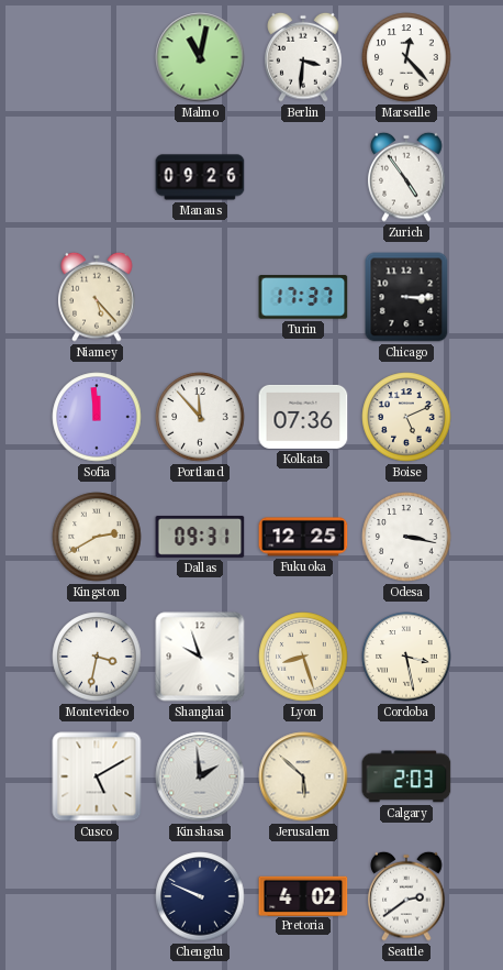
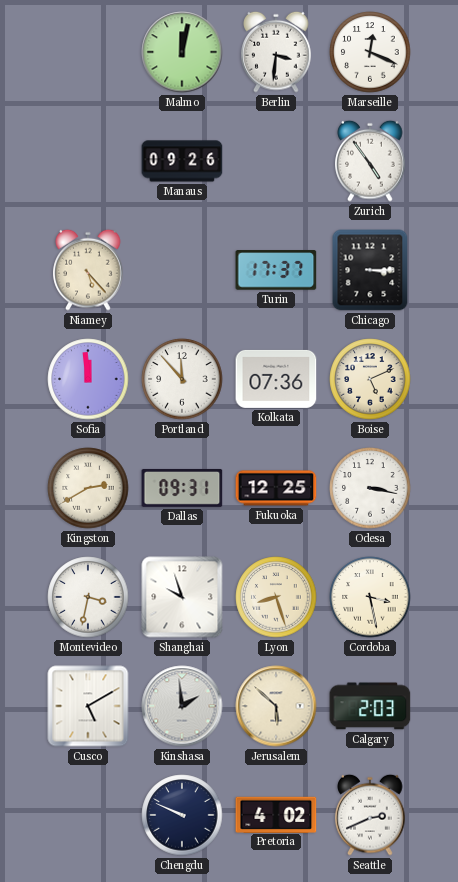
Malmo: 11:02 -> 12:02
Marseille: 12:23 -> 12:19
Seattle: 2:39 -> 2:41
